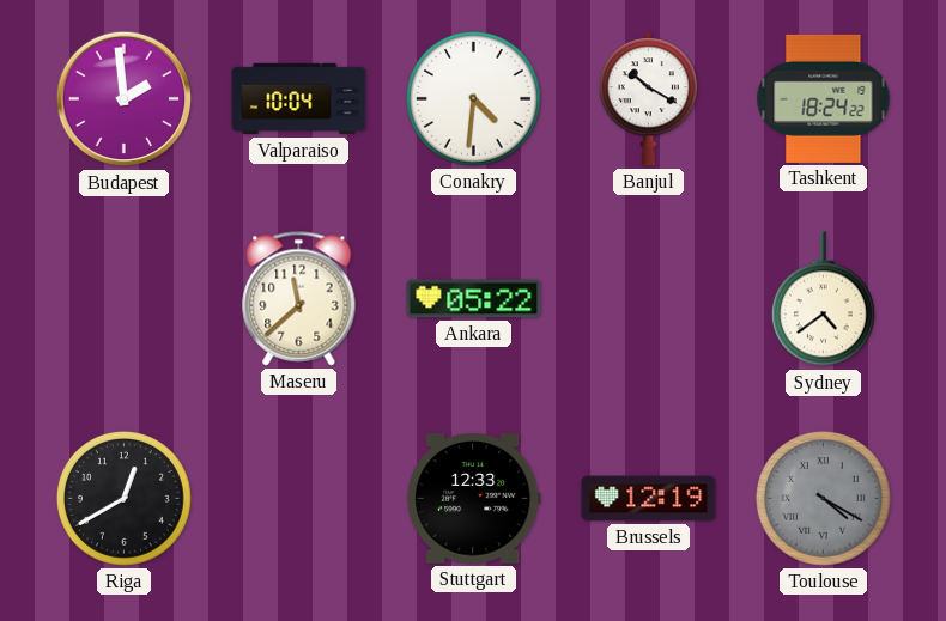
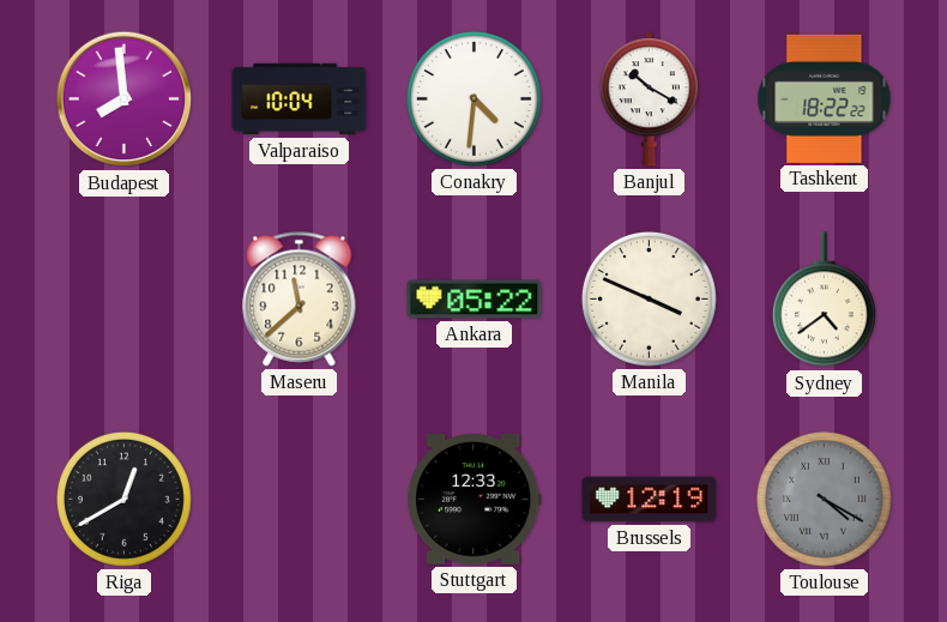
Budapest: 1:59 -> 7:59
Tashkent: 18:24 -> 18:22
Manila: none -> 3:49
